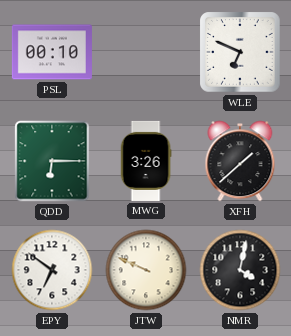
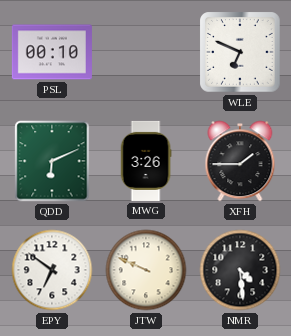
QDD: 6:15 -> 6:11
XFH: 1:38 -> 1:45
NMR: 4:02 -> 4:29
